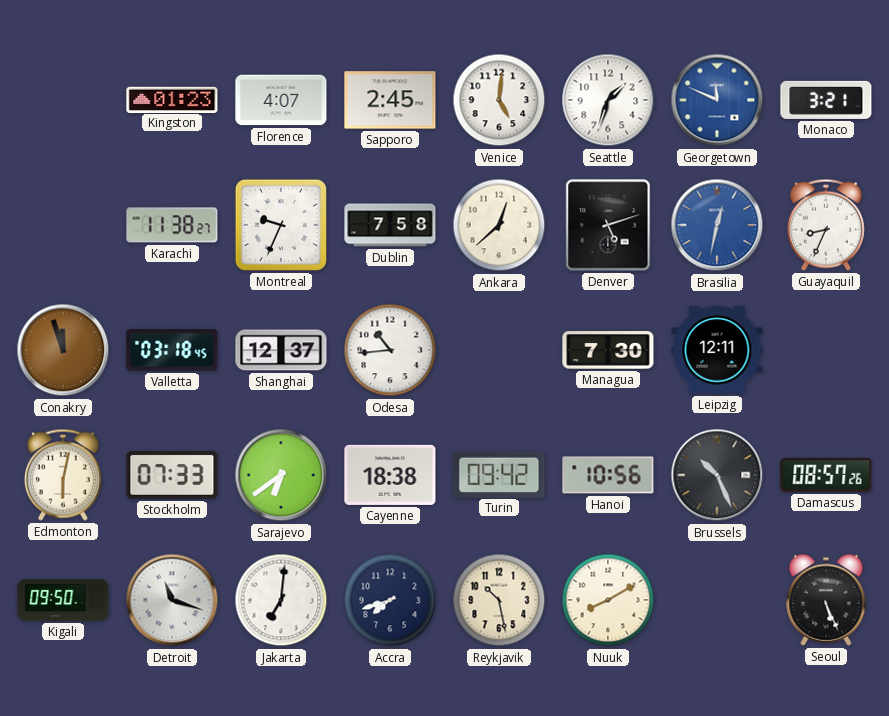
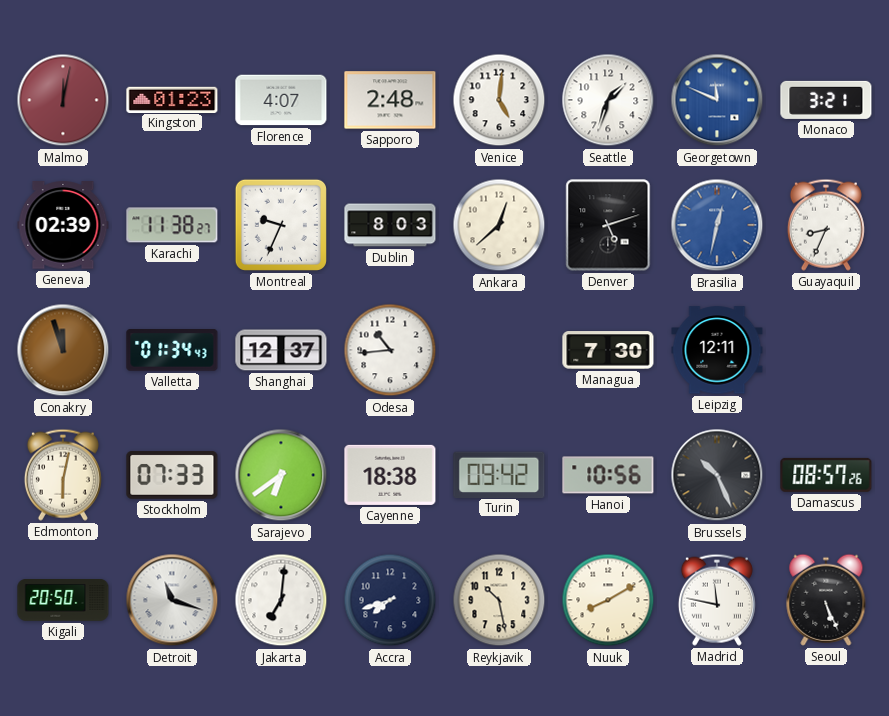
Malmo: none -> 12:02
Sapporo: 2:45 -> 2:48
Geneva: none -> 02:39
Dublin: 7:58 -> 8:03
Valletta: 03:18 -> 01:34
Kigali: 09:50 -> 20:50
Madrid: none -> 11:47
